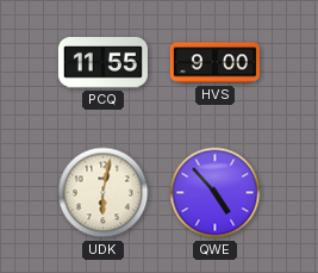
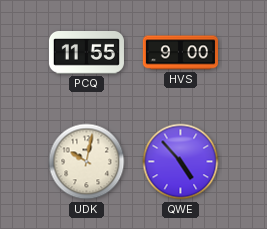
UDK: 6:02 -> 10:02
